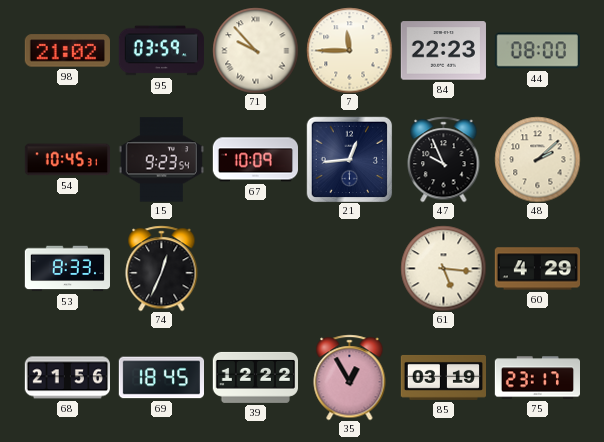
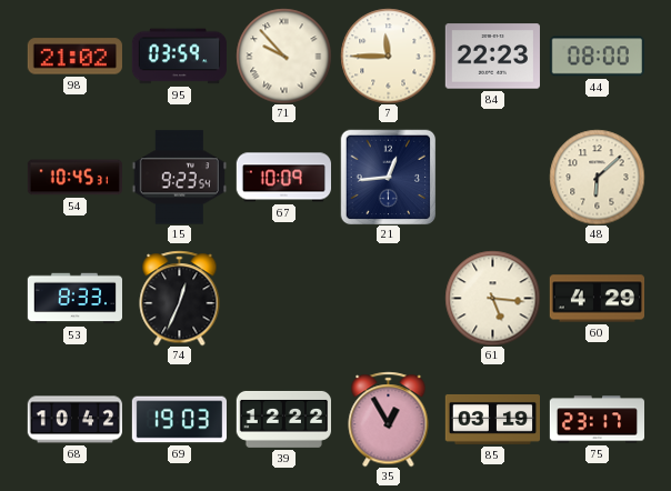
47: 9:56 -> none
48: 2:08 -> 6:08
68: 21:56 -> 10:42
69: 18:45 -> 19:03
